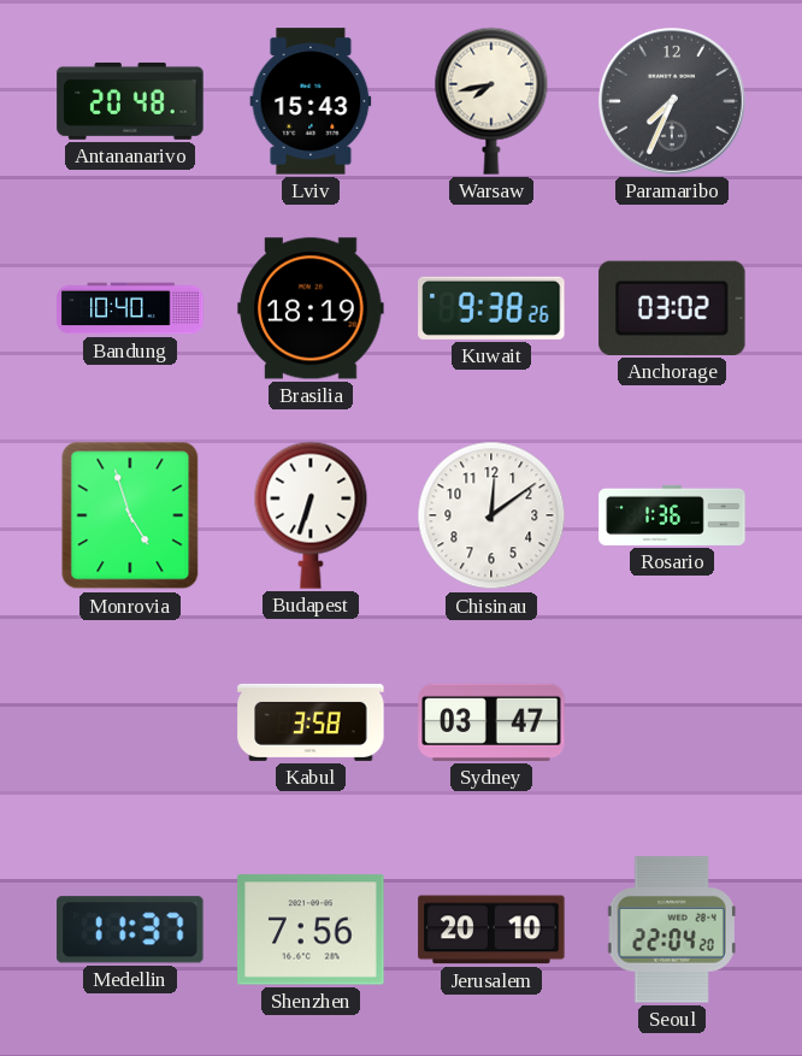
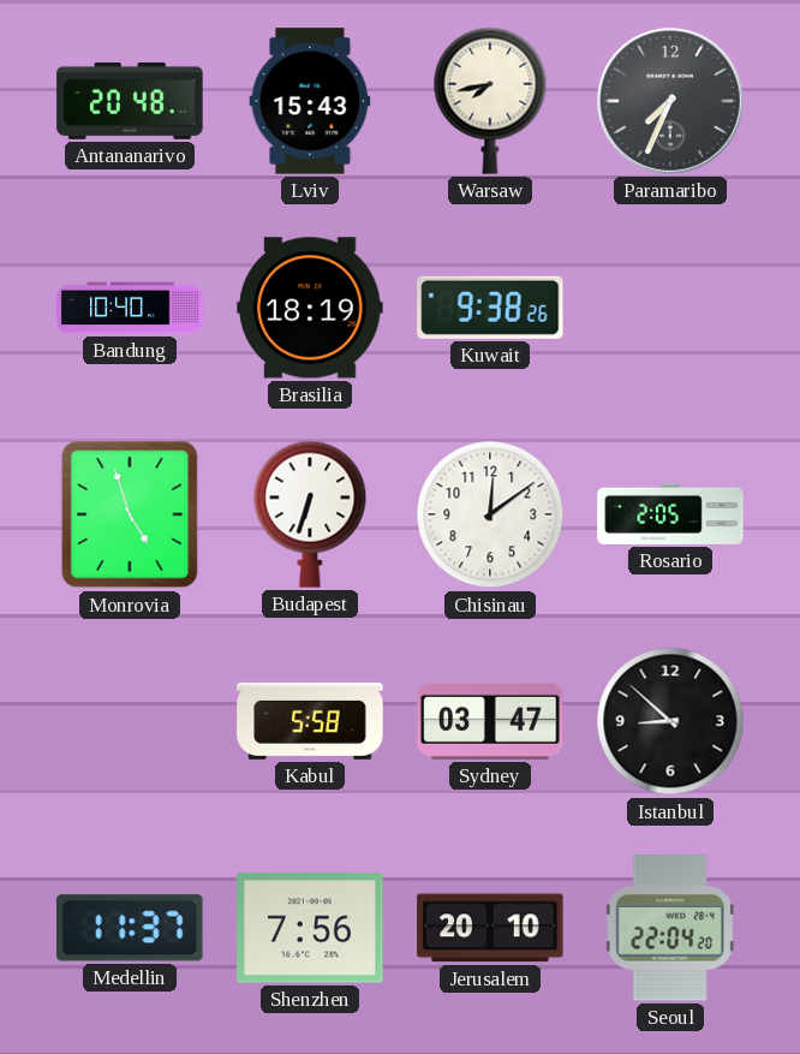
Anchorage: 03:02 -> none
Rosario: 1:36 -> 2:05
Kabul: 3:58 -> 5:58
Istanbul: none -> 8:52
